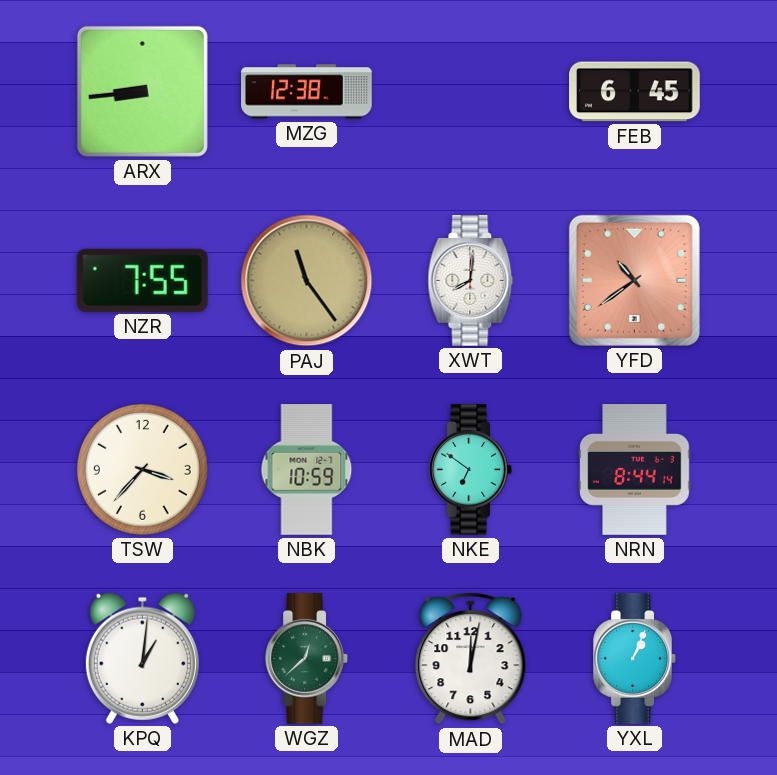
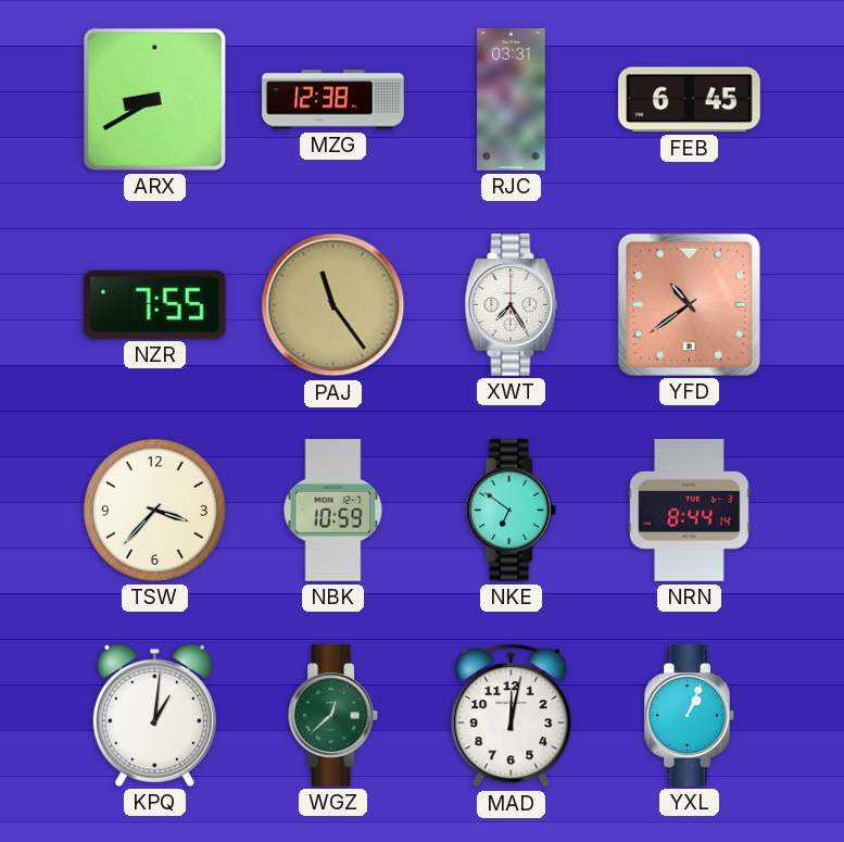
ARX: 8:44 -> 8:40
RJC: none -> 03:31
XWT: 8:01 -> 7:25
